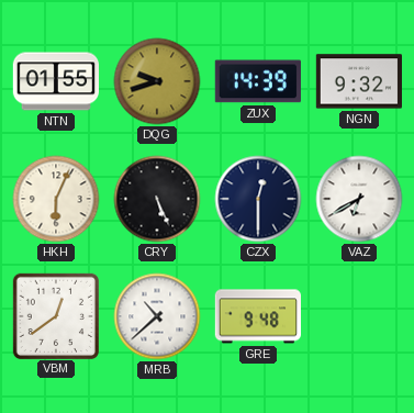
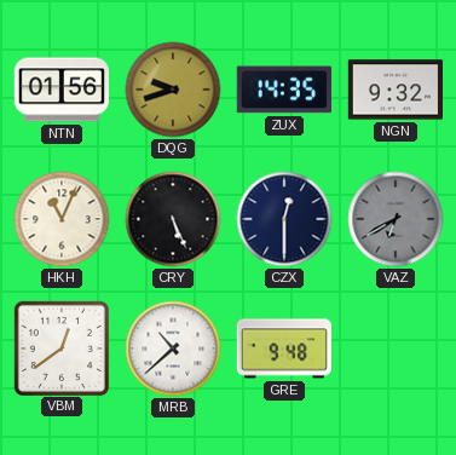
NTN: 01:55 -> 01:56
ZUX: 14:39 -> 14:35
HKH: 6:04 -> 11:04
VAZ dial: white -> grey
